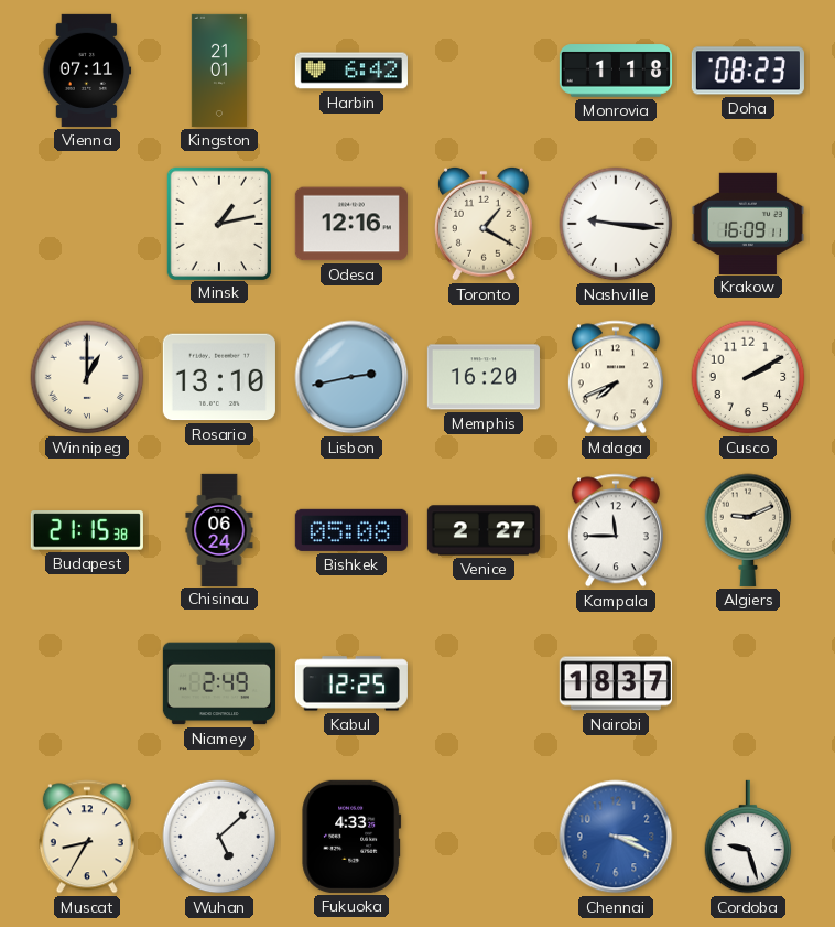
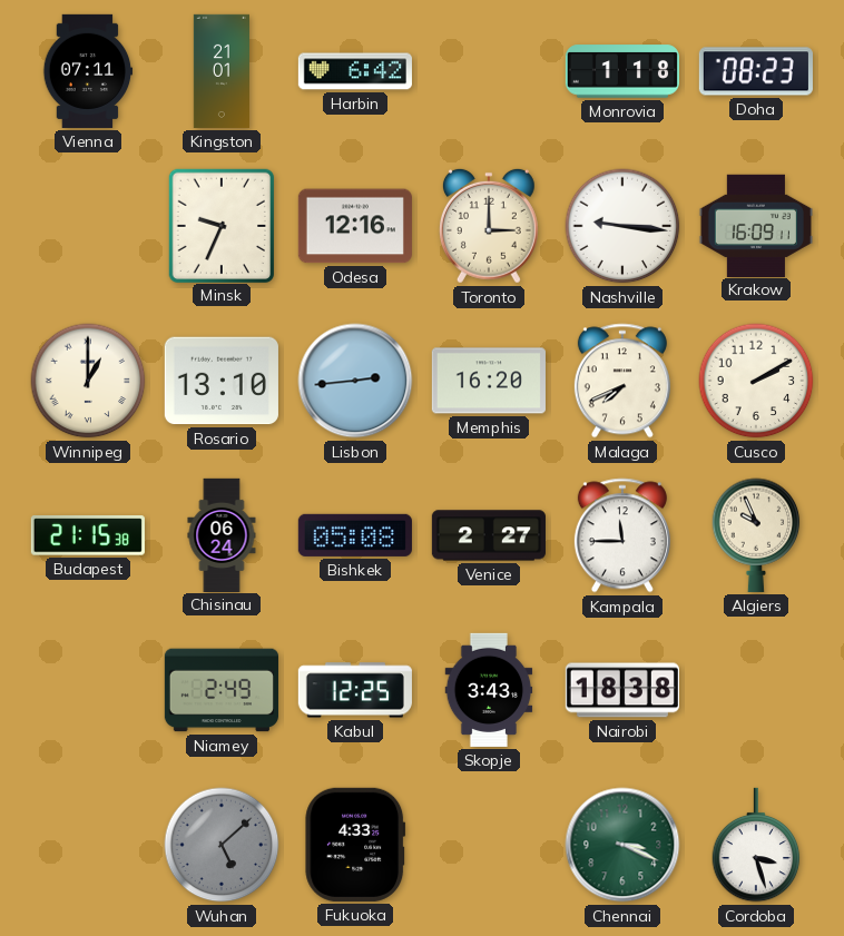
Minsk: 1:13 -> 9:34
Toronto: 1:20 -> 3:00
Lisbon: 2:43 -> 2:44
Algiers: 9:11 -> 9:56
Skopje: none -> 3:43
Nairobi: 18:37 -> 18:38
Muscat: 8:35 -> none
Wuhan dial: white -> grey
Chennai dial: blue -> green
Cordoba: 9:27 -> 3:27
